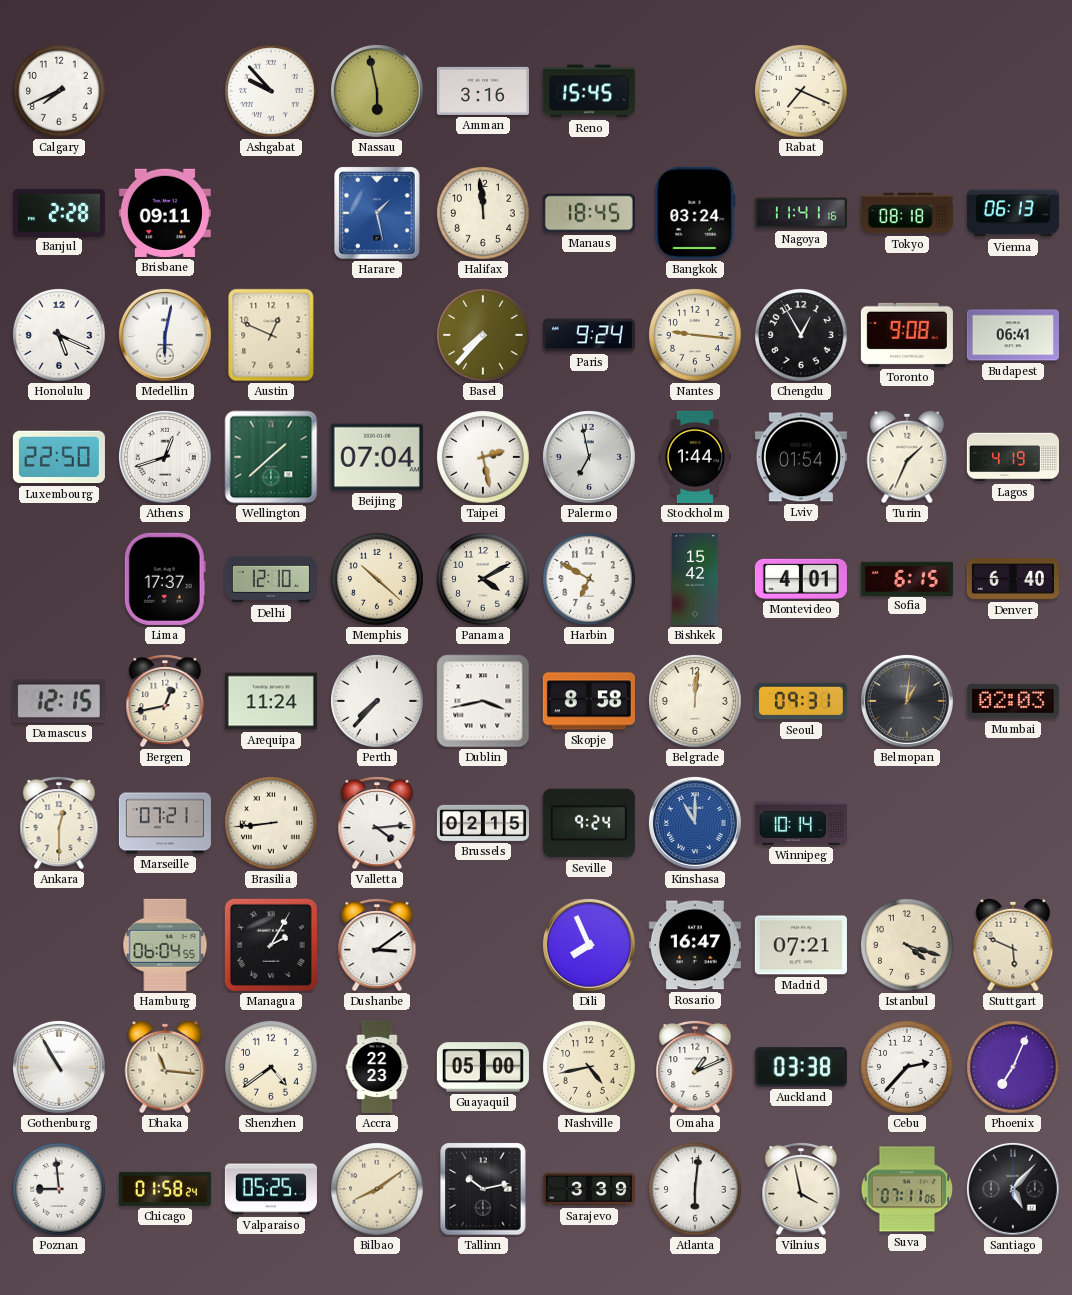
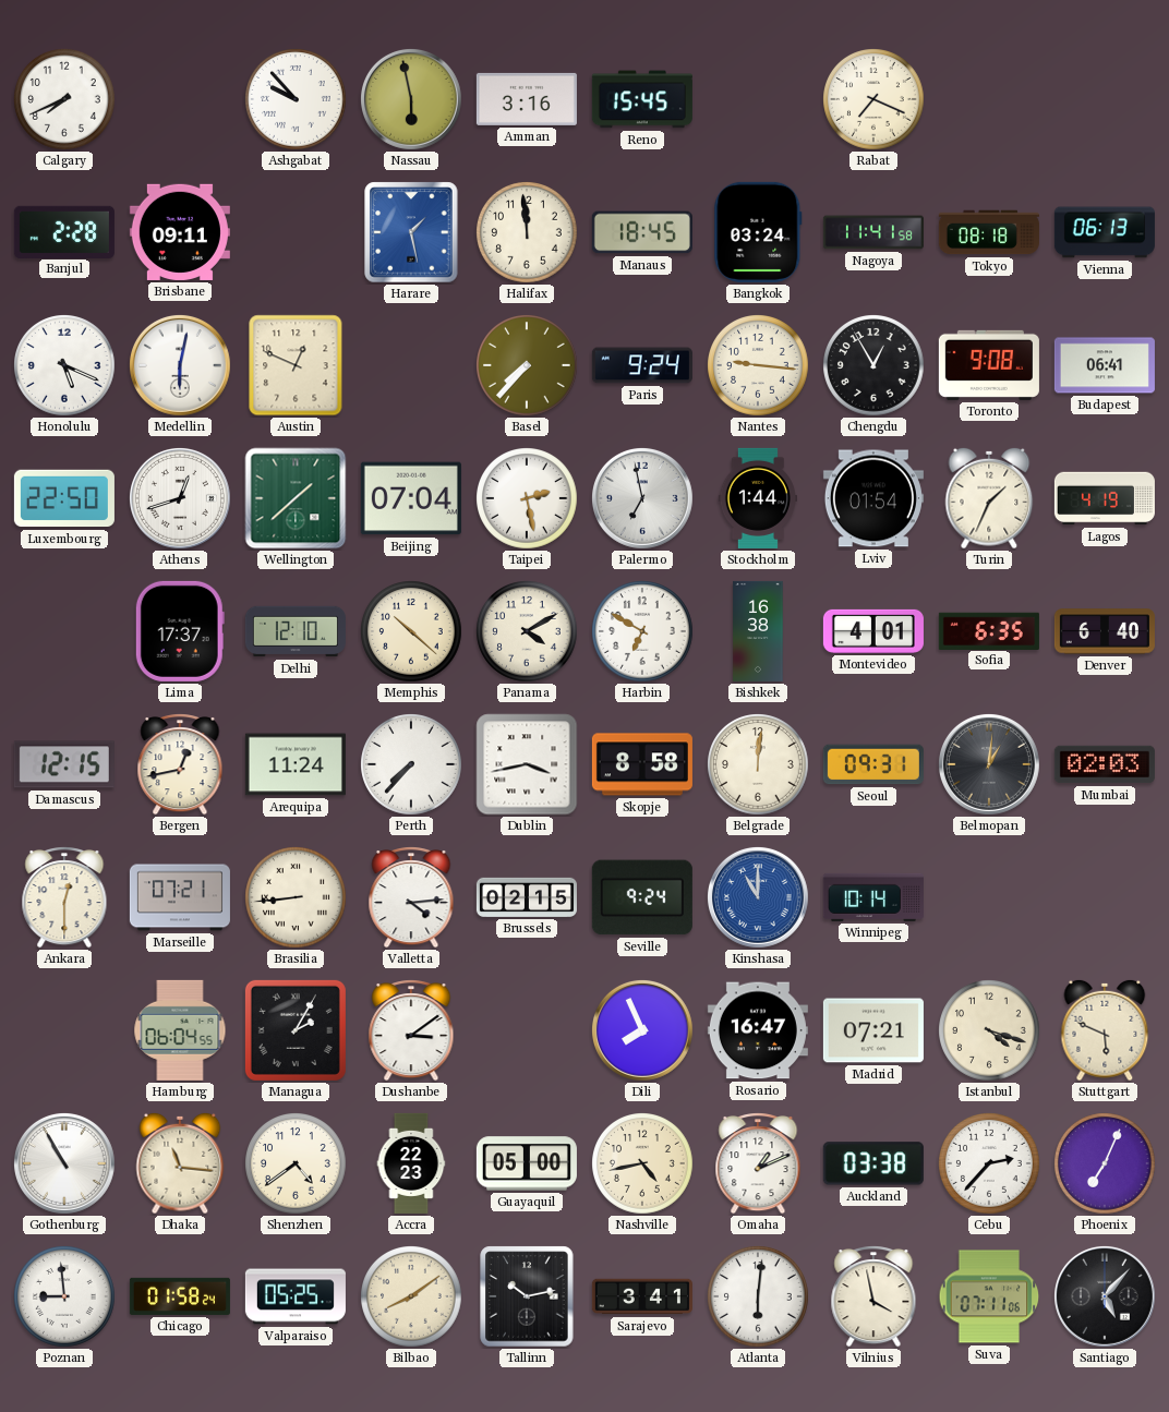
Nagoya: 11:41:16 -> 11:41:58
Bishkek: 15:42 -> 16:38
Sofia: 6:15 -> 6:35
Sarajevo: 3:39 -> 3:41
